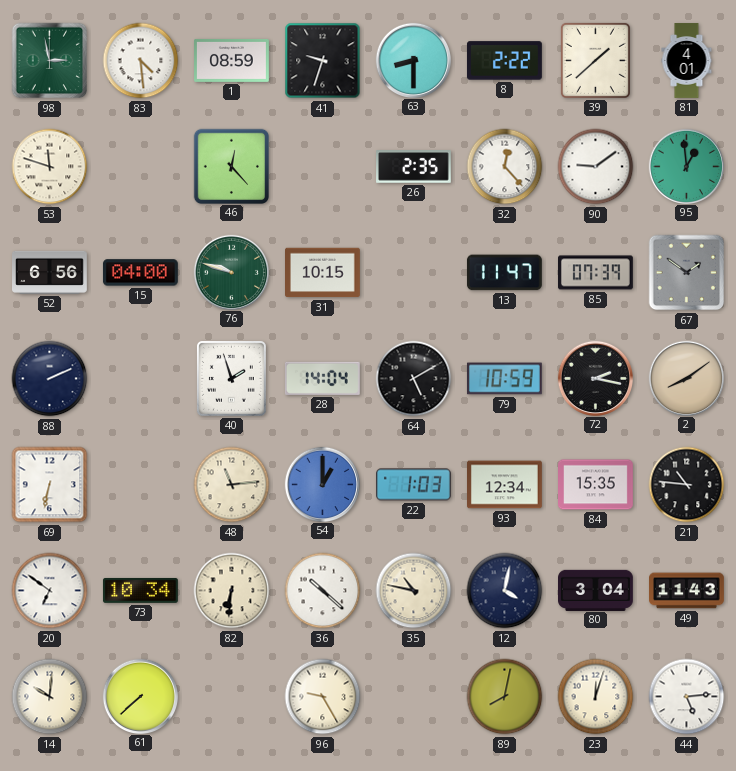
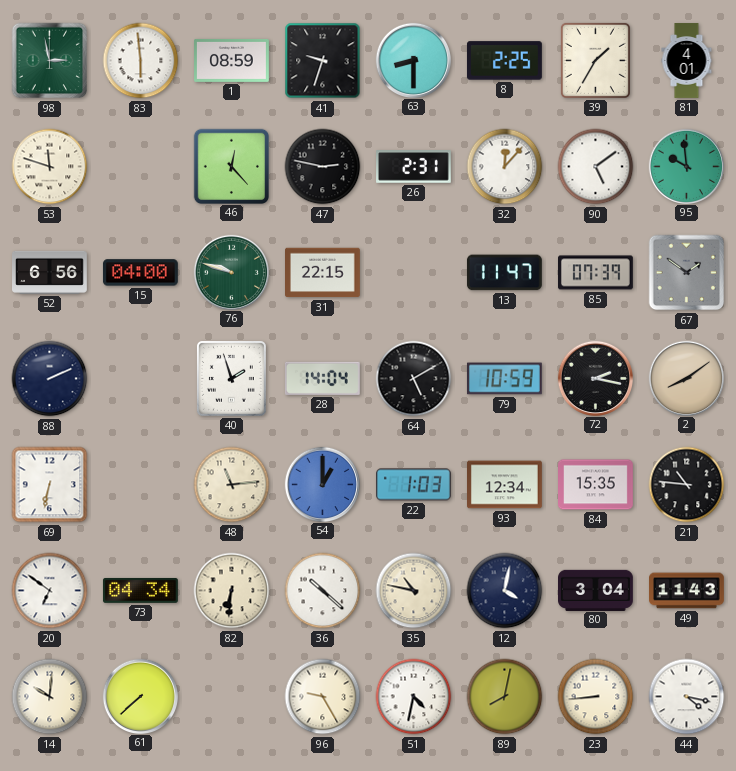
83: 4:29 -> 5:59
8: 2:22 -> 2:25
39: 1:38 -> 1:35
47: none -> 2:47
26: 2:35 -> 2:31
32: 12:23 -> 12:07
90: 9:09 -> 5:09
95: 12:59 -> 9:59
31: 10:15 -> 22:15
73: 10:34 -> 04:34
51: none -> 4:32
23: 12:03 -> 8:44
44: 5:14 -> 4:17
